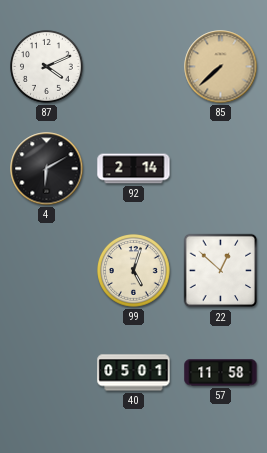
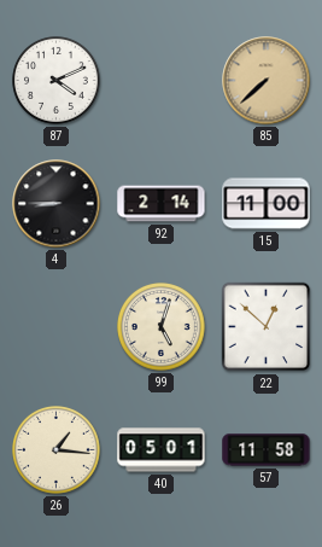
4: 6:10 -> 8:45
15: none -> 11:00
26: none -> 1:16
